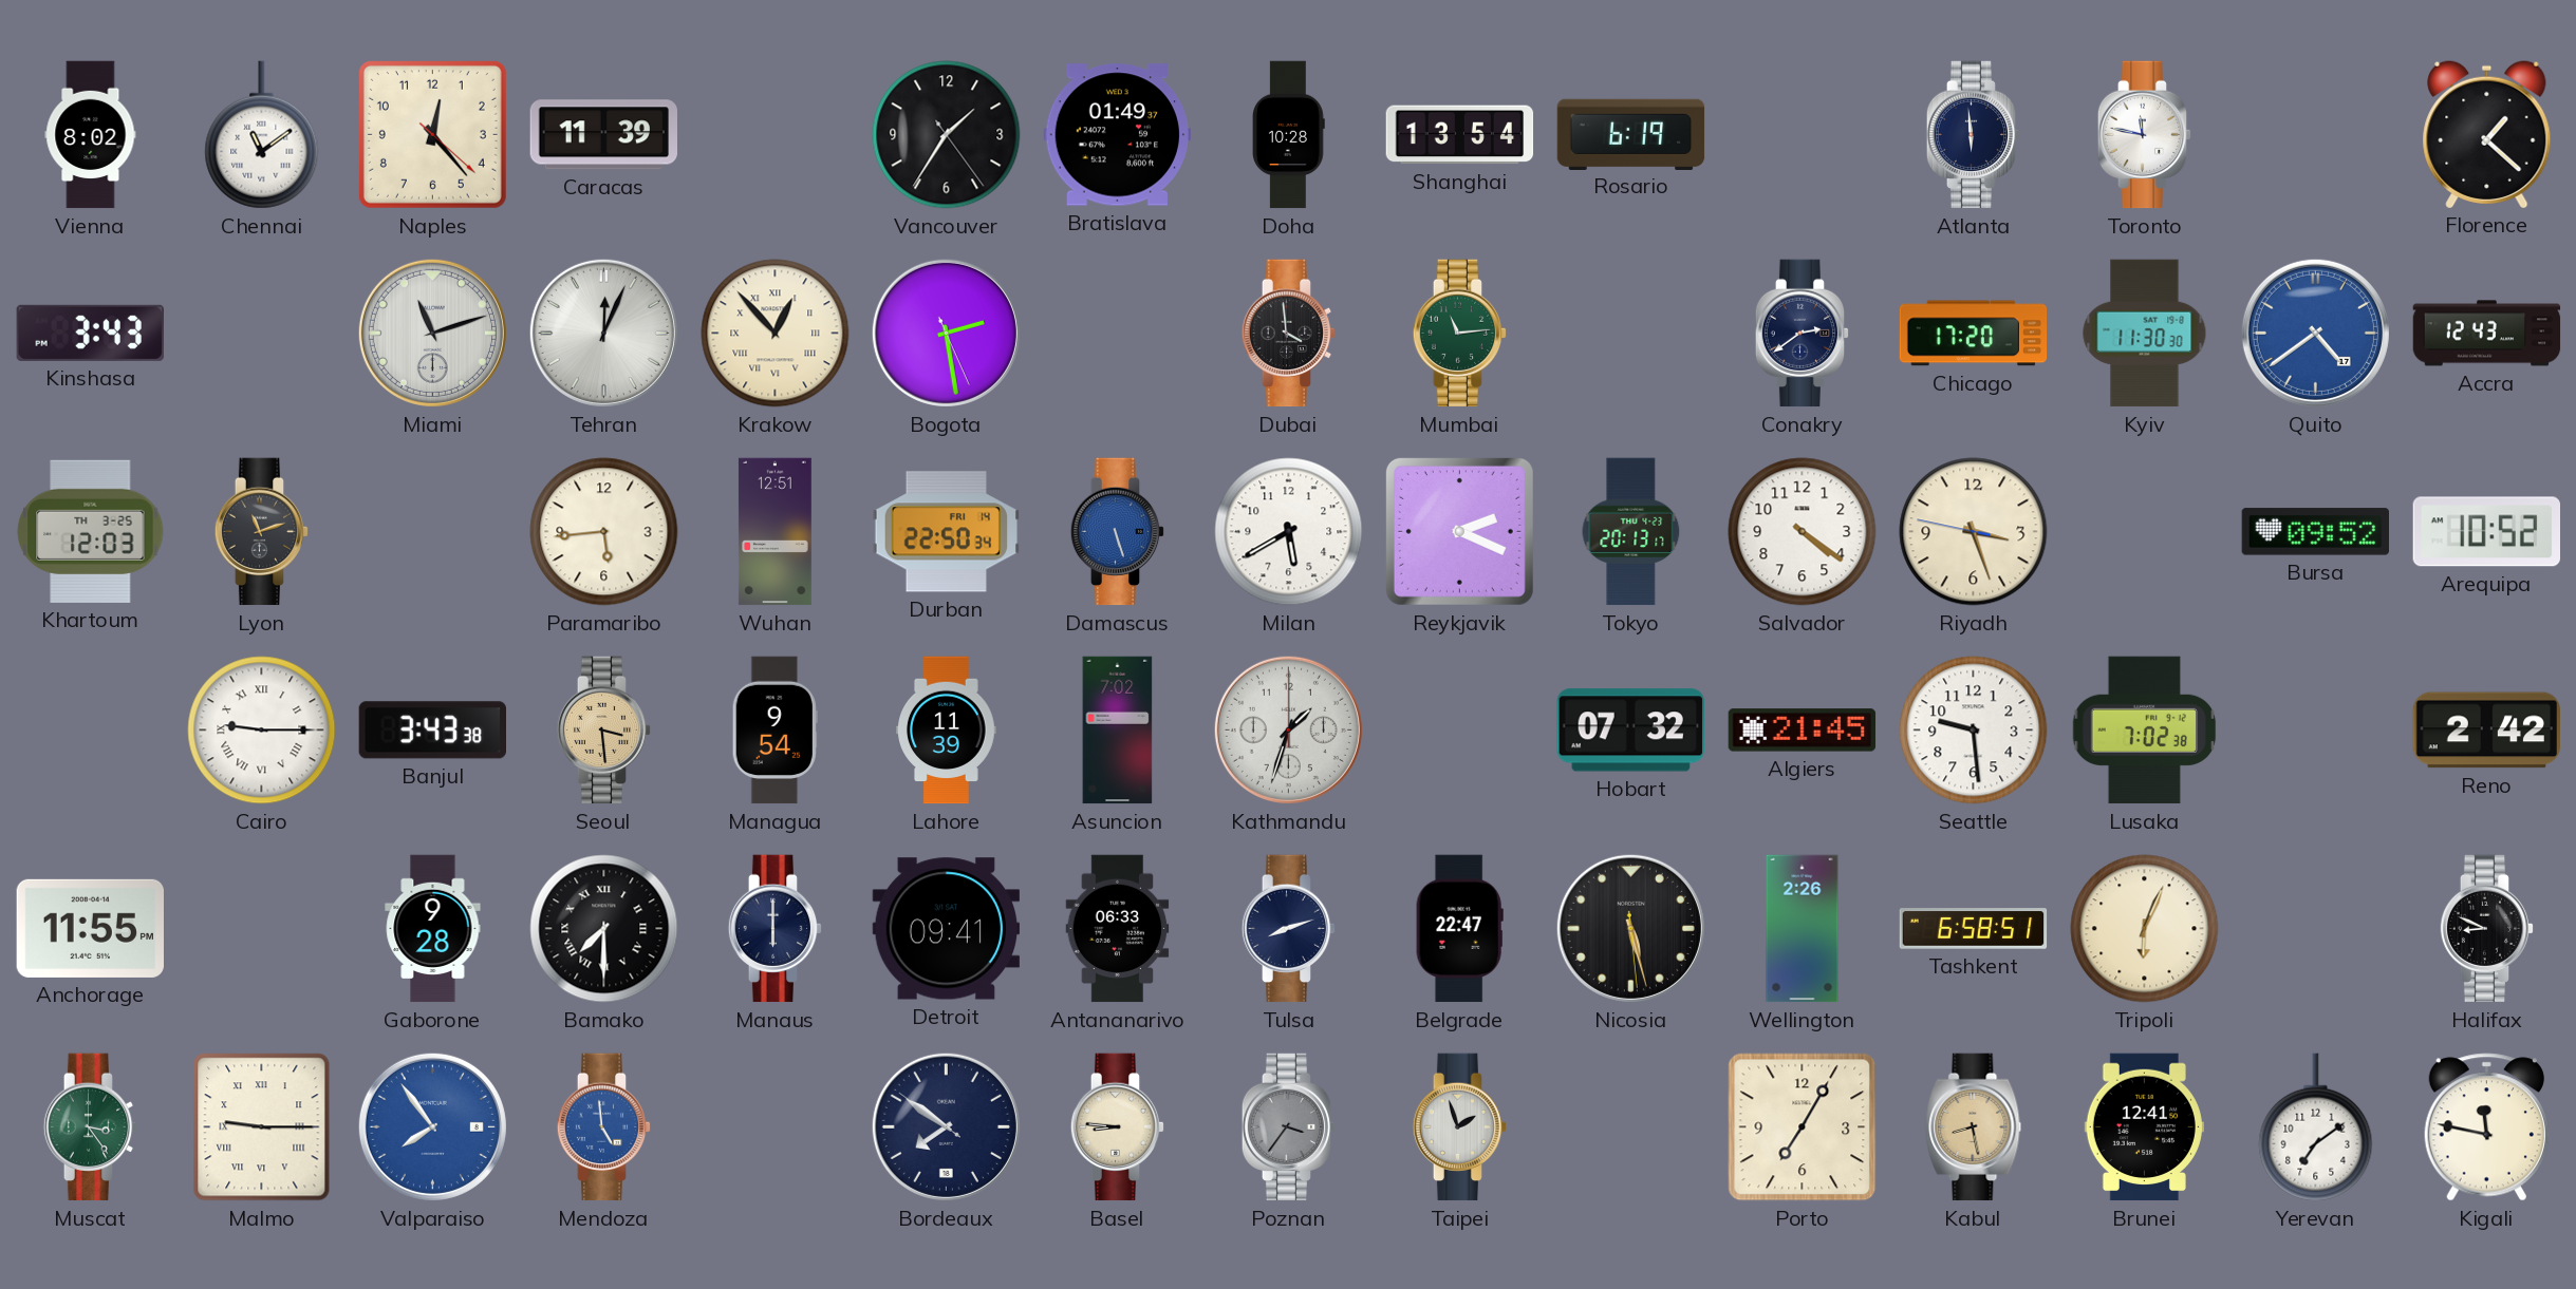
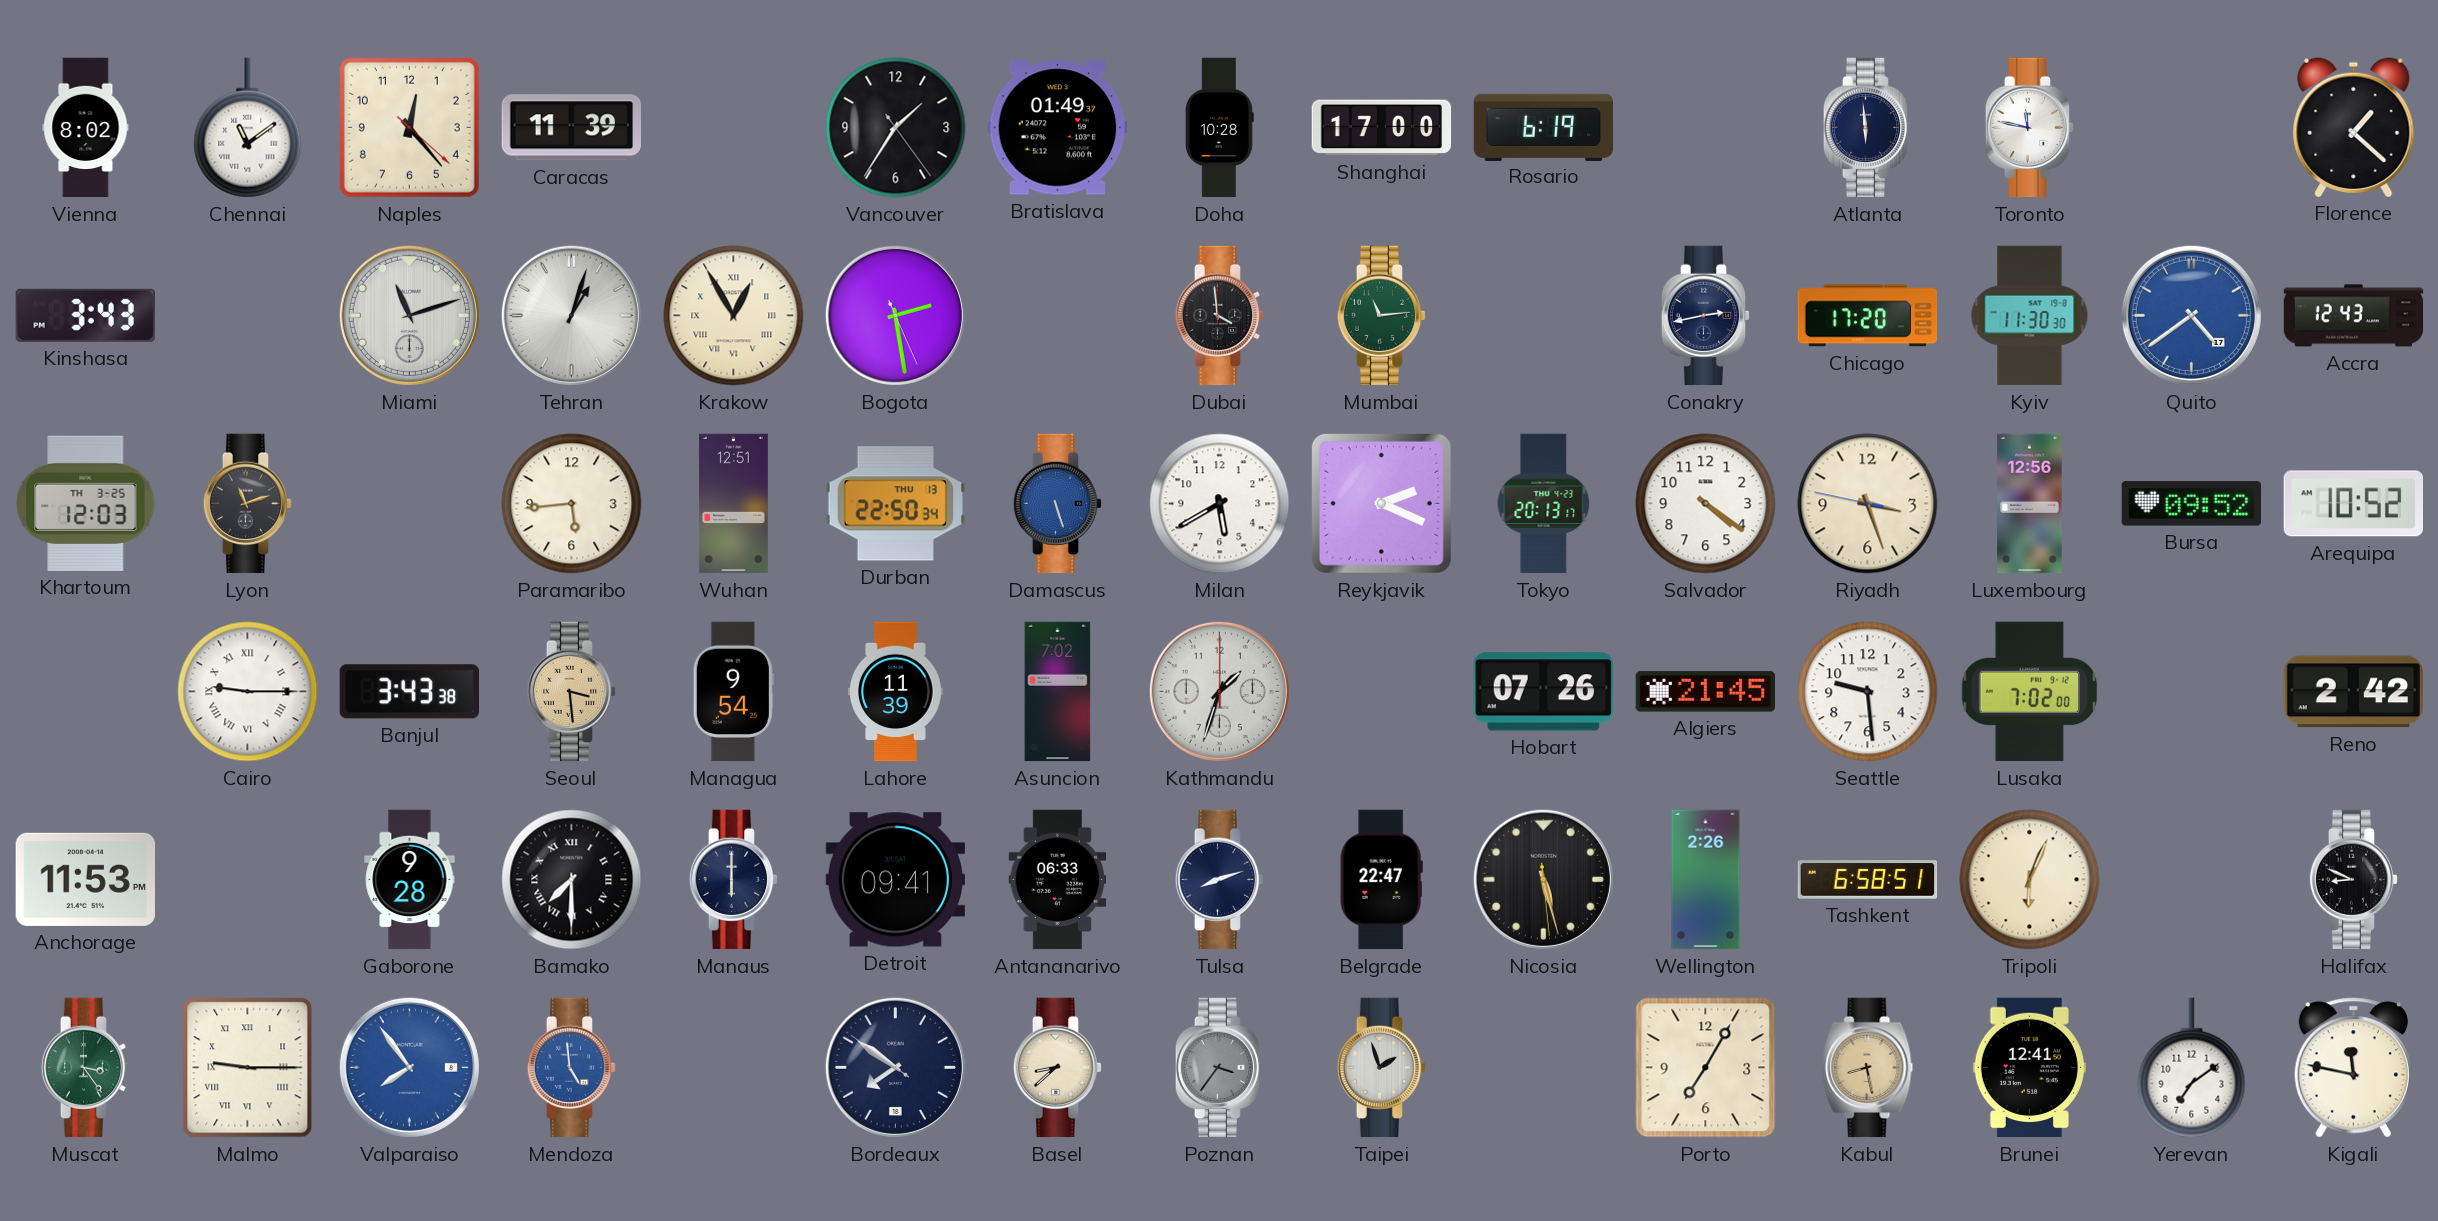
Shanghai: 13:54 -> 17:00
Tehran: 12:04 -> 1:03
Krakow: 12:53 -> 12:55
Conakry: 2:39 -> 2:43
Durban date: FRI 14 -> THU 13
Luxembourg: none -> 12:56
Hobart: 07:32 -> 07:26
Lusaka: 7:02:38 -> 7:02:00
Anchorage: 11:55 -> 11:53
Basel: 8:46 -> 8:38
